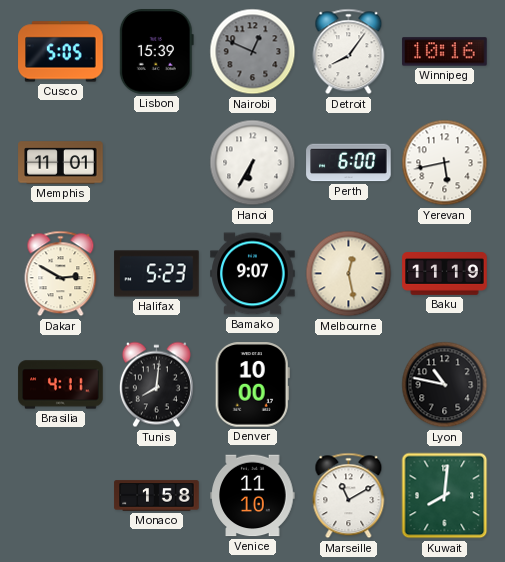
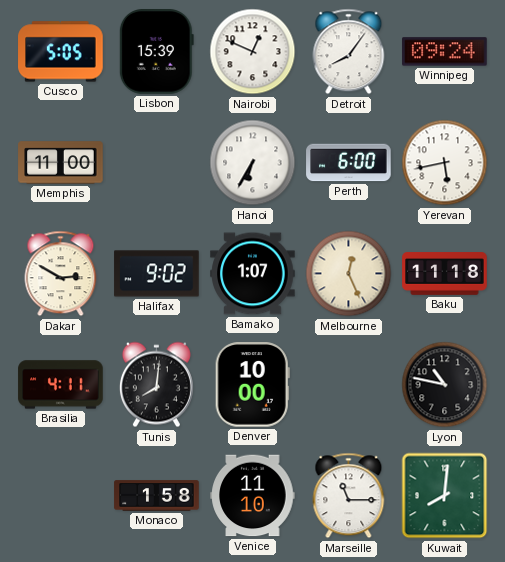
Nairobi dial: grey -> white
Winnipeg: 10:16 -> 09:24
Memphis: 11:01 -> 11:00
Halifax: 5:23 -> 9:02
Bamako: 9:07 -> 1:07
Melbourne: 12:28 -> 12:26
Baku: 11:19 -> 11:18
Marseille: 11:10 -> 11:15
